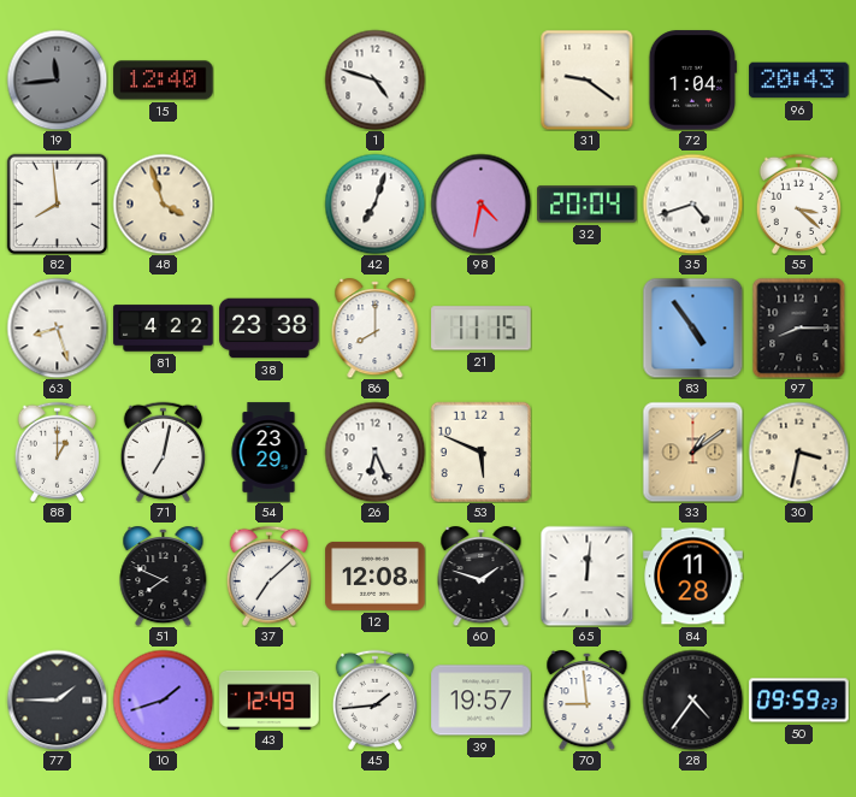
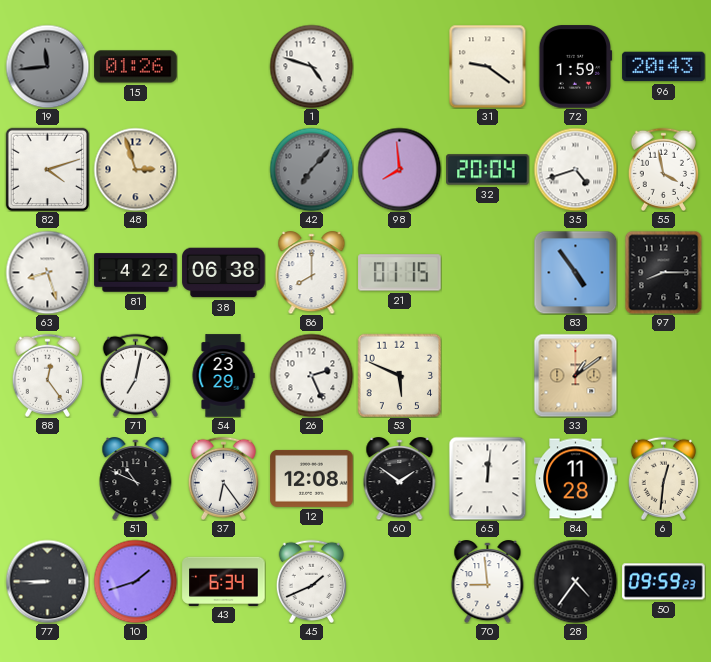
15: 12:40 -> 01:26
72: 1:04 -> 1:59
82: 7:59 -> 4:12
48: 3:57 -> 2:57
42: 7:03 -> 7:07
42 dial: white -> grey
98: 4:32 -> 7:59
55: 3:22 -> 3:58
38: 23:38 -> 06:38
21: 11:15 -> 01:15
88: 1:00 -> 12:24
26: 6:26 -> 2:26
30: 3:32 -> none
51: 7:49 -> 10:49
37: 7:08 -> 6:24
60: 1:48 -> 1:51
6: none -> 12:31
77: 1:45 -> 8:45
43: 12:49 -> 6:34
45: 1:44 -> 1:41
39: 19:57 -> none
